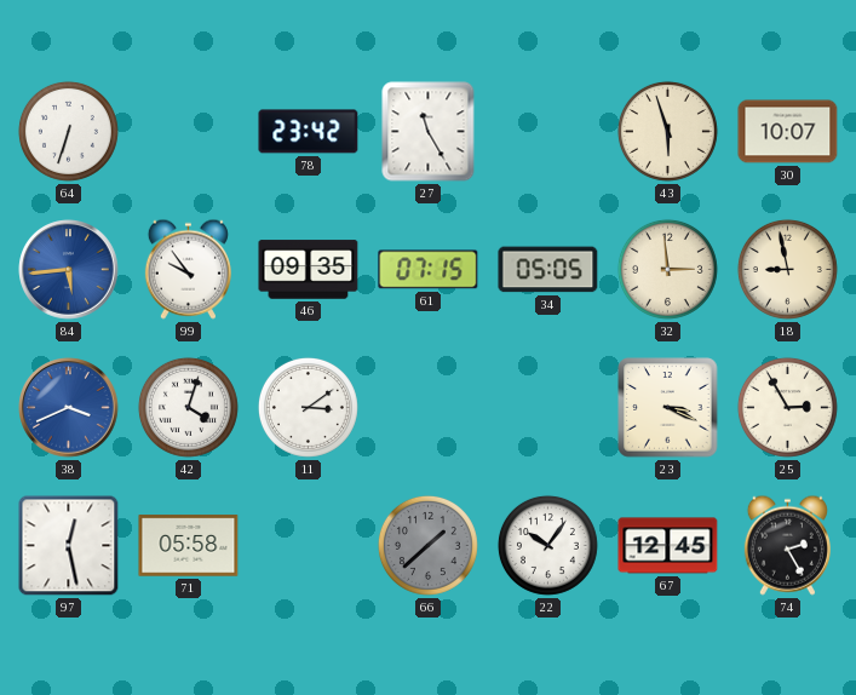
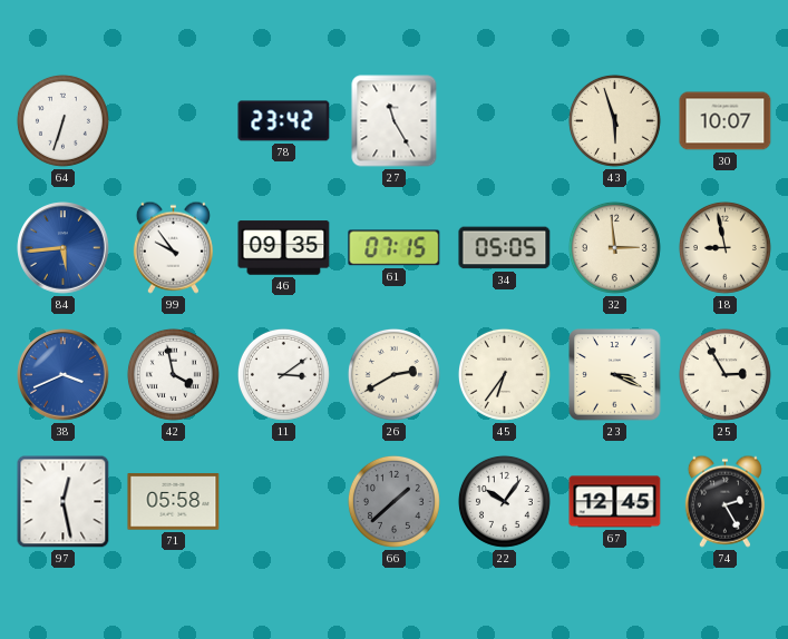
42: 4:03 -> 3:58
26: none -> 2:40
45: none -> 6:36
